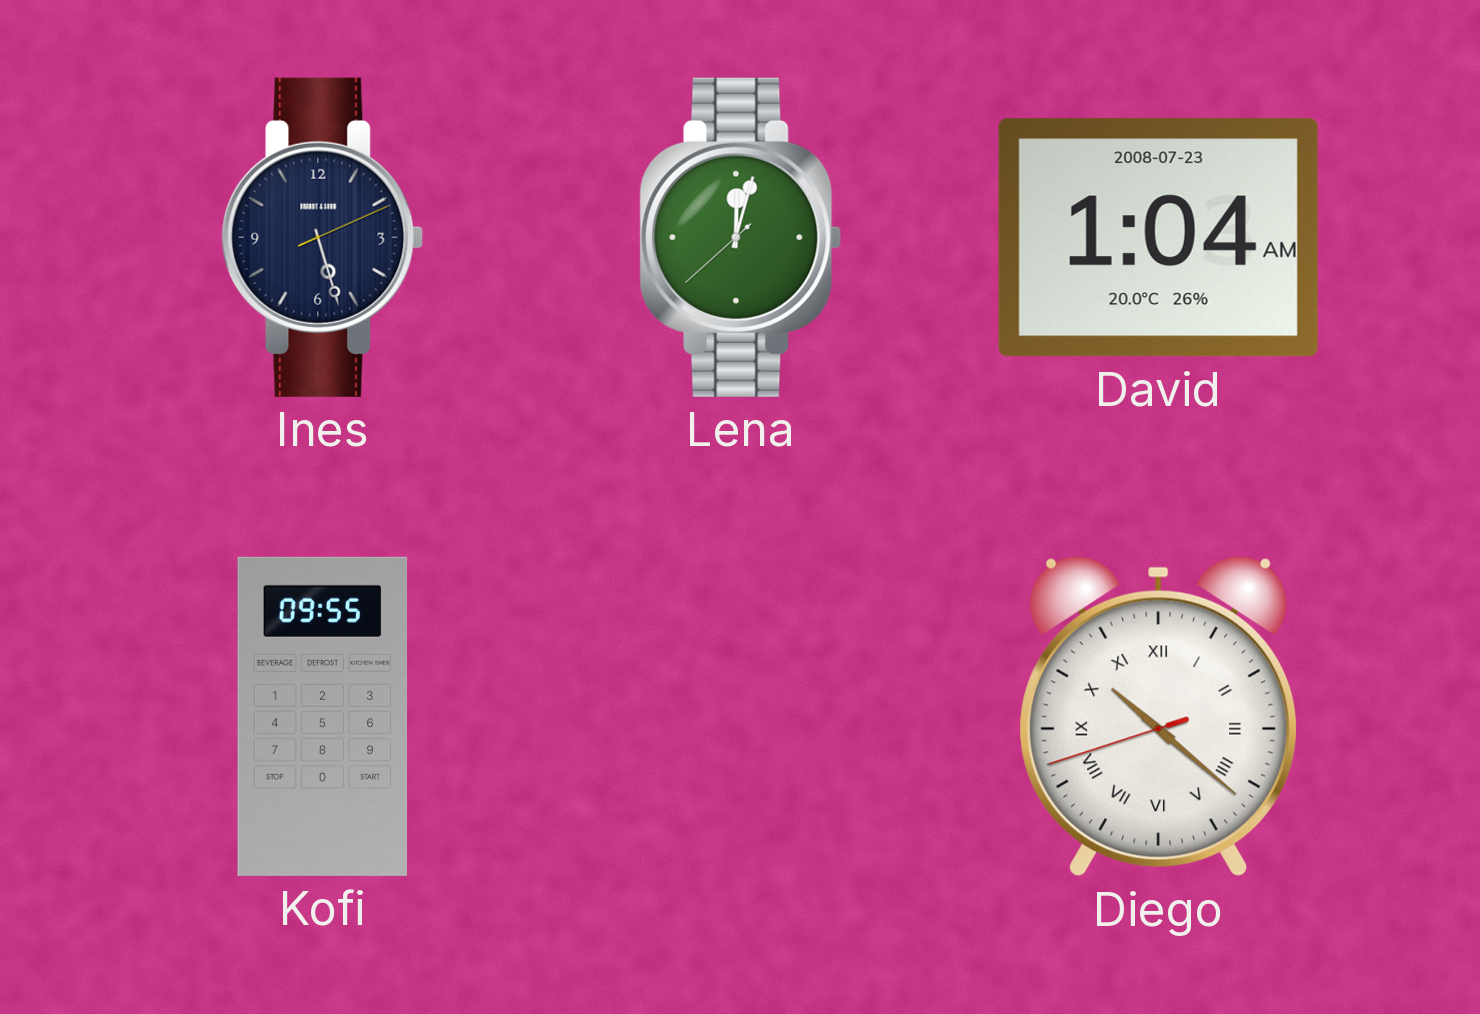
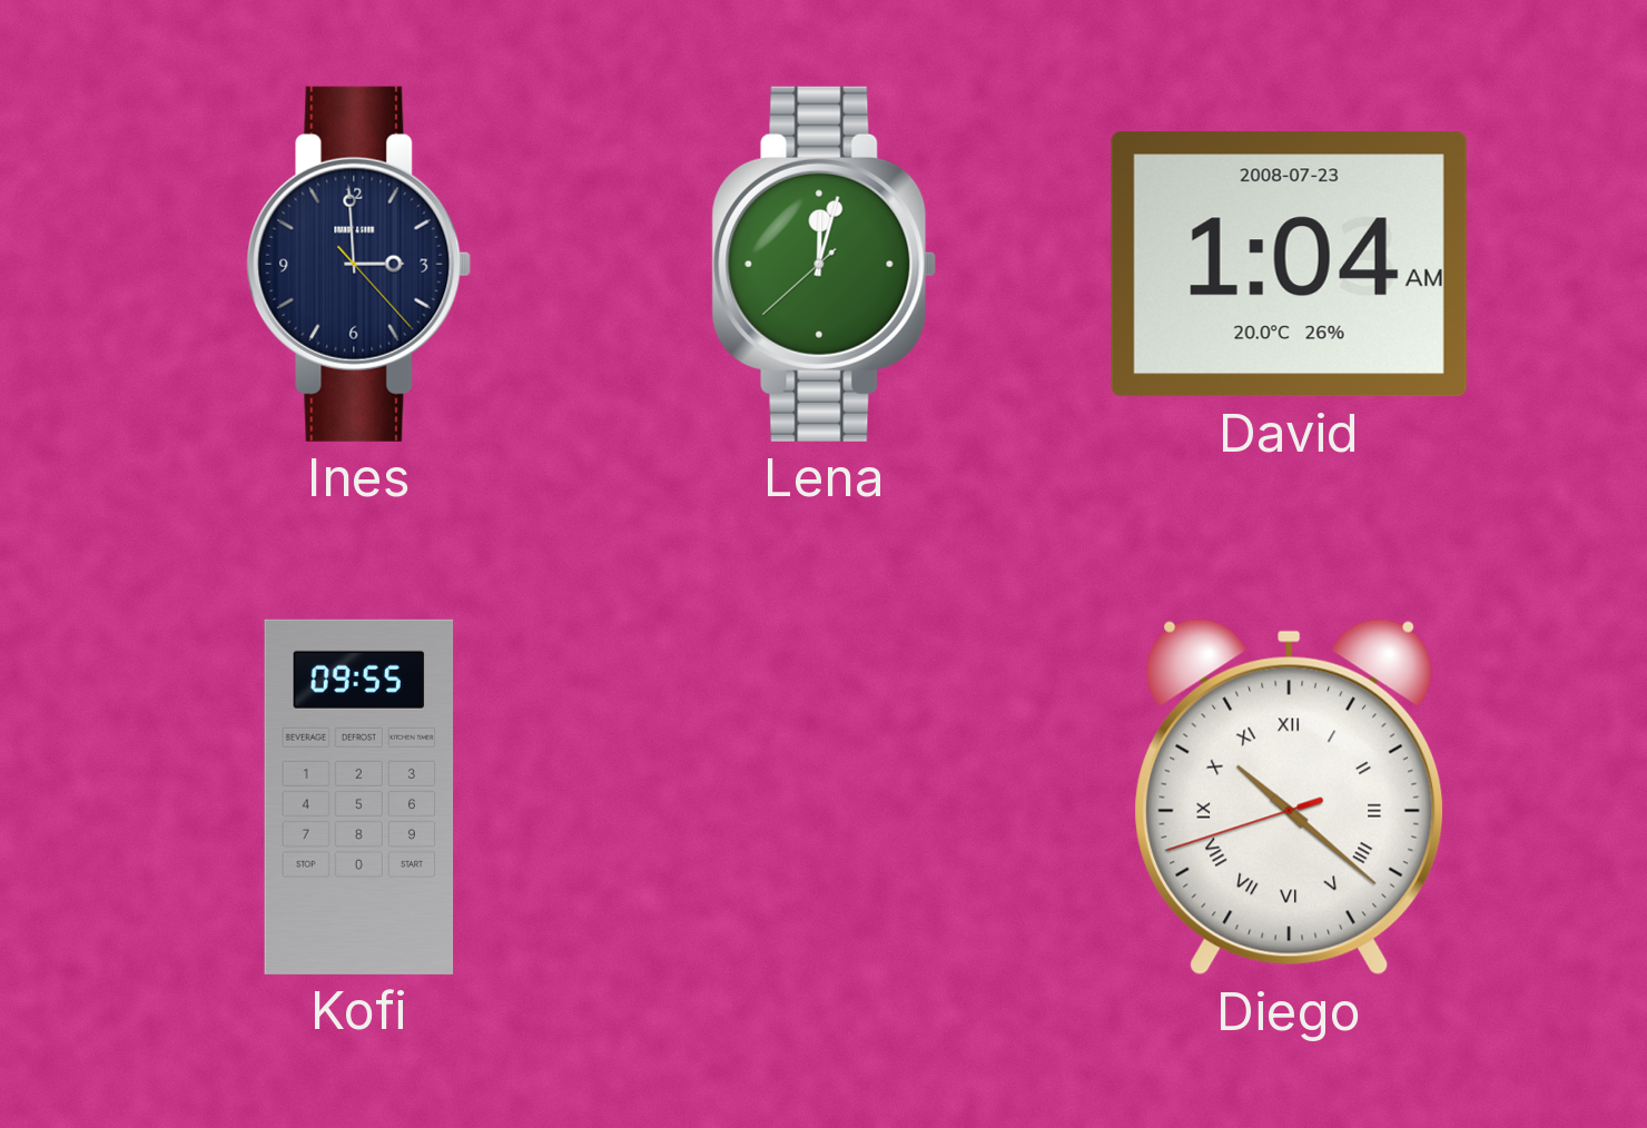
Ines: 5:27 -> 2:59
